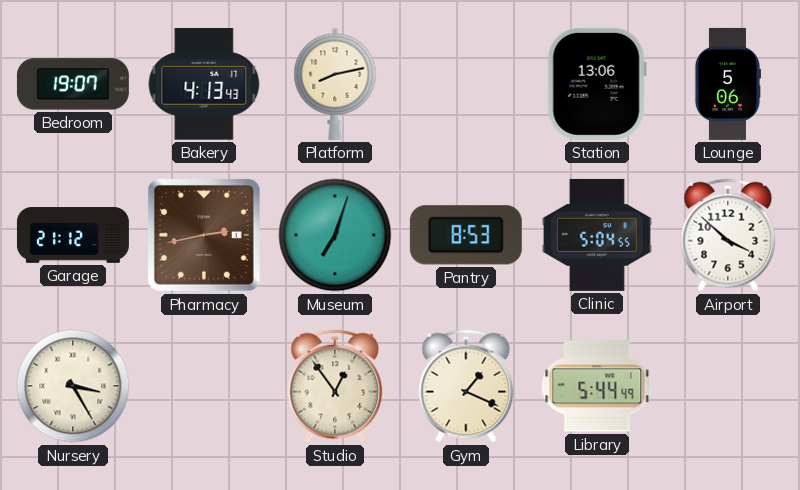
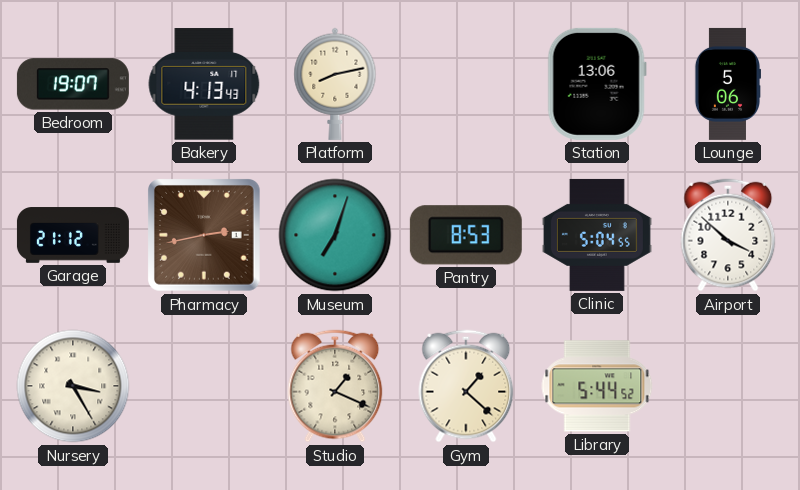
Studio: 12:54 -> 1:19
Gym: 1:19 -> 1:22
Library: 5:44:49 -> 5:44:52
